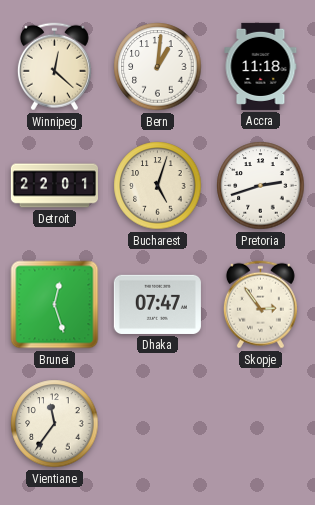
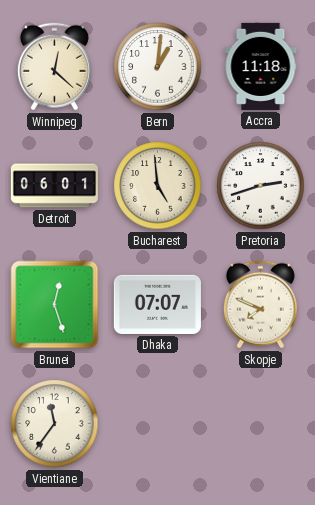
Detroit: 22:01 -> 06:01
Bucharest: 5:03 -> 4:59
Dhaka: 07:47 -> 07:07
Skopje: 2:54 -> 7:49
